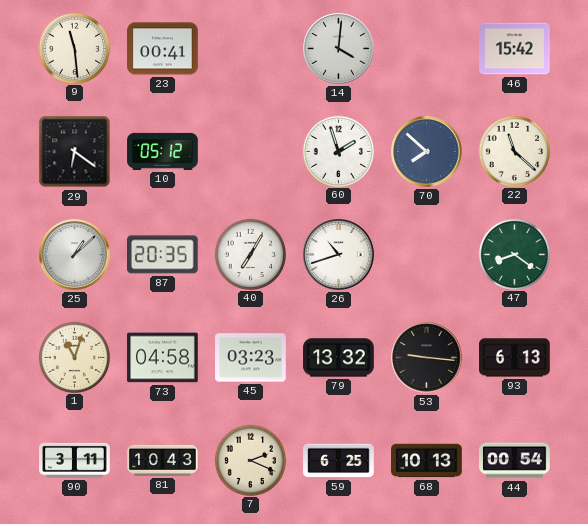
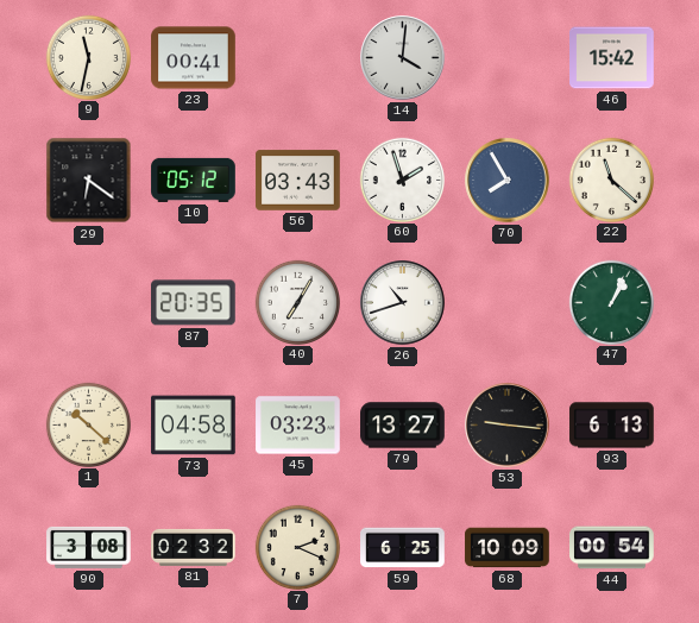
9: 11:29 -> 11:32
56: none -> 03:43
70: 7:52 -> 7:55
25: 1:08 -> none
47: 8:21 -> 1:04
1: 11:03 -> 10:22
79: 13:32 -> 13:27
90: 3:11 -> 3:08
81: 10:43 -> 02:32
68: 10:13 -> 10:09
